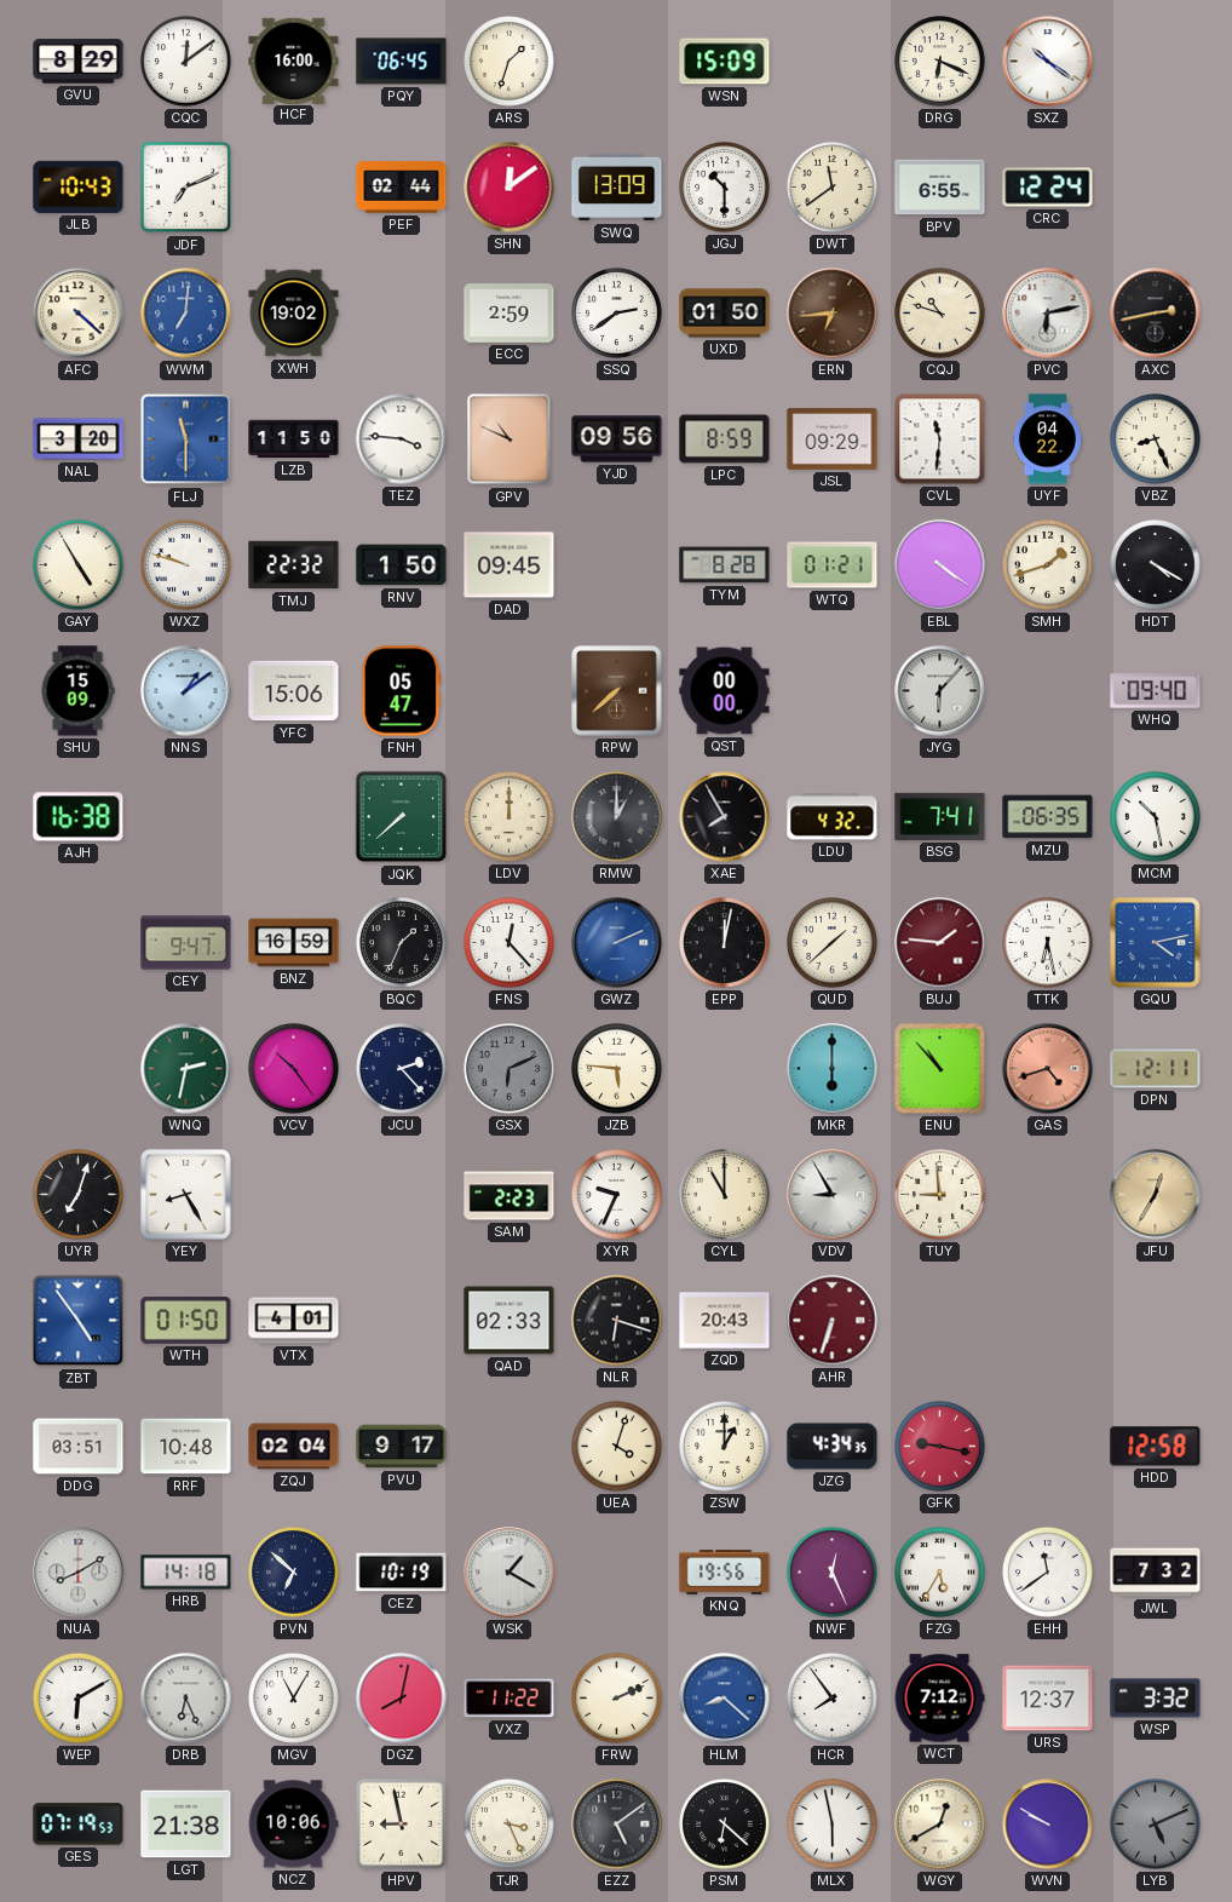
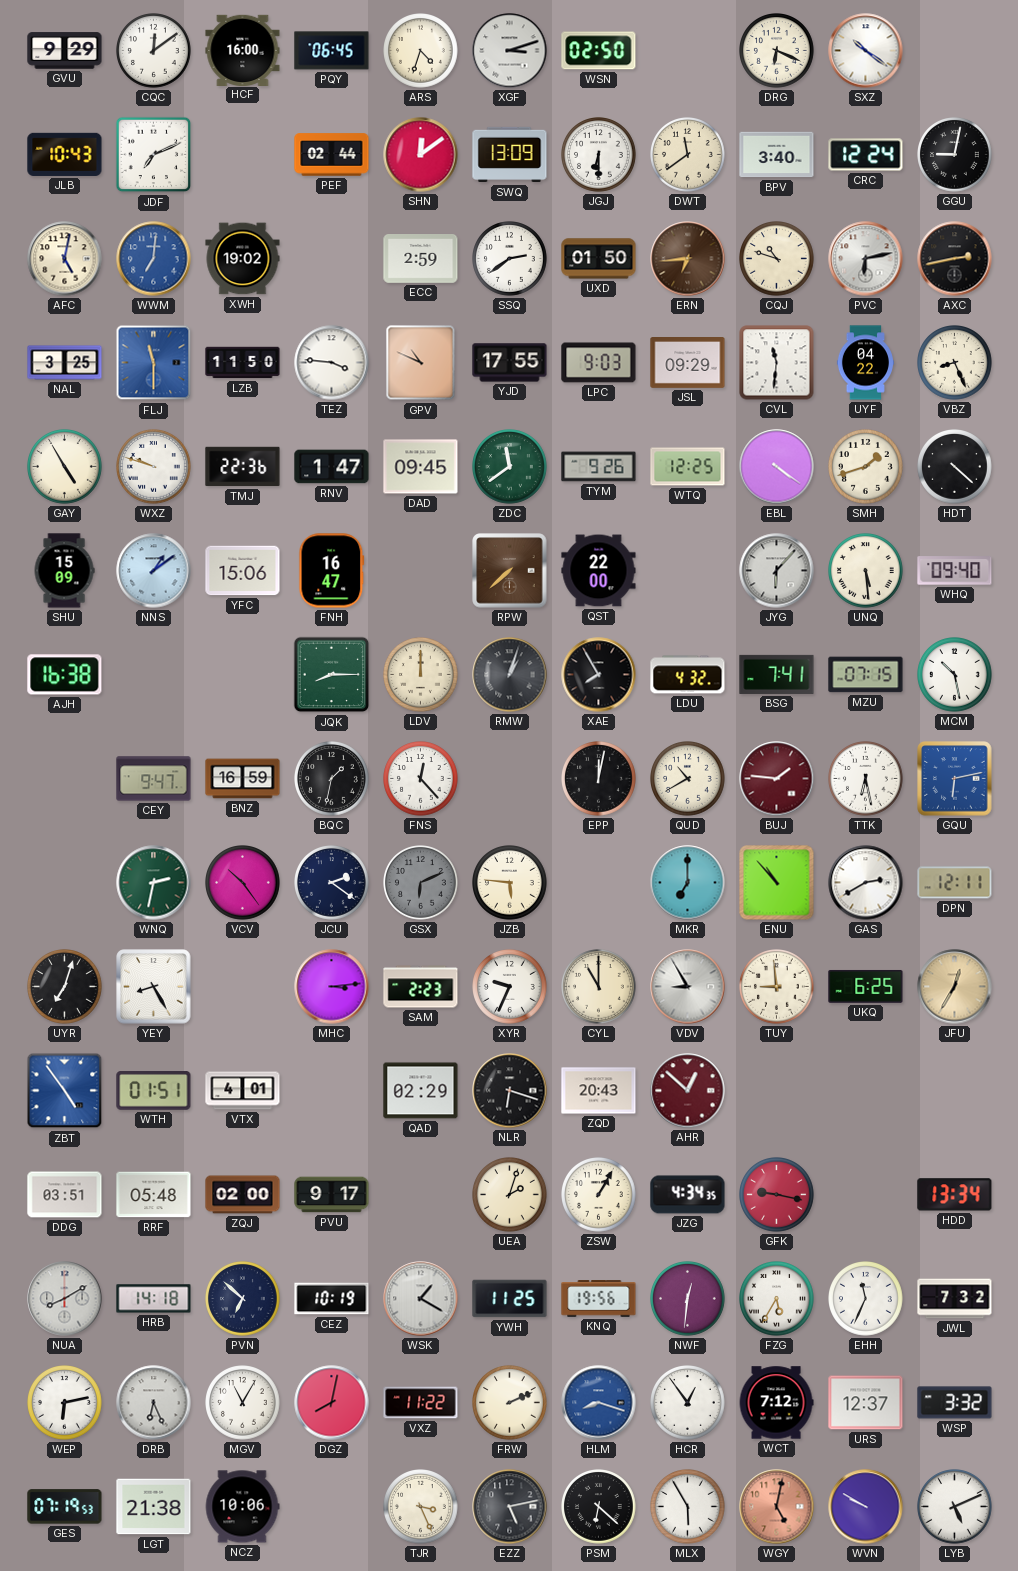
GVU: 8:29 -> 9:29
ARS: 1:33 -> 4:33
XGF: none -> 3:12
WSN: 15:09 -> 02:50
JGJ: 10:30 -> 6:30
BPV: 6:55 -> 3:40
GGU: none -> 9:02
AFC: 4:22 -> 5:02
NAL: 3:20 -> 3:25
YJD: 09:56 -> 17:55
LPC: 8:59 -> 9:03
TMJ: 22:32 -> 22:36
RNV: 1:50 -> 1:47
ZDC: none -> 11:39
TYM: 8:28 -> 9:26
WTQ: 01:21 -> 12:25
HDT: 4:20 -> 4:22
FNH: 05:47 -> 16:47
QST: 00:00 -> 22:00
UNQ: none -> 5:29
JQK: 7:38 -> 8:15
RMW: 1:00 -> 1:03
MZU: 06:35 -> 07:15
BQC: 1:34 -> 1:32
GWZ: 2:11 -> none
QUD: 1:38 -> 10:40
GQU: 4:13 -> 6:13
JCU: 2:23 -> 2:21
MKR: 6:00 -> 7:00
GAS: 4:42 -> 2:40
GAS dial: salmon -> white
MHC: none -> 3:14
UKQ: none -> 6:25
WTH: 01:50 -> 01:51
QAD: 02:33 -> 02:29
AHR: 6:33 -> 12:52
RRF: 10:48 -> 05:48
ZQJ: 02:04 -> 02:00
UEA: 4:03 -> 2:03
ZSW: 1:00 -> 1:05
HDD: 12:58 -> 13:34
YWH: none -> 11:25
NWF: 12:26 -> 12:31
EHH: 11:39 -> 11:34
WEP: 6:10 -> 6:13
HLM: 8:22 -> 8:18
HCR: 7:54 -> 12:54
HPV: 8:58 -> none
EZZ: 5:09 -> 5:13
MLX: 5:58 -> 5:55
WGY: 12:40 -> 5:02
WGY dial: cream -> salmon
LYB dial: grey -> white
